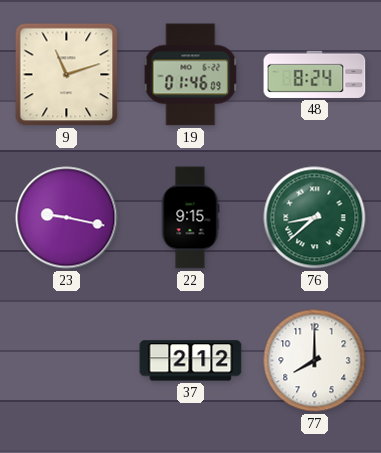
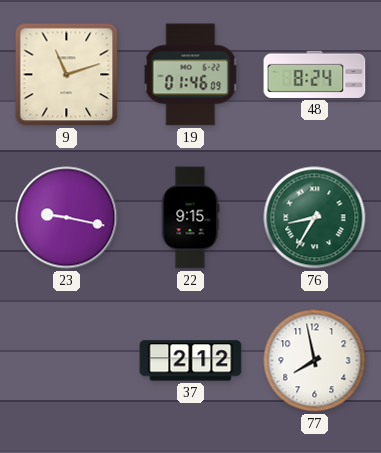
76: 8:38 -> 8:35
77: 8:00 -> 7:58
